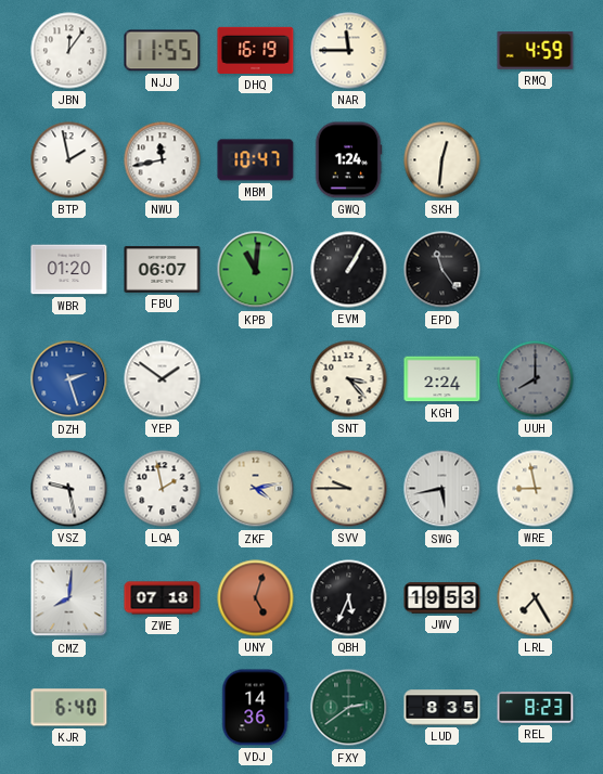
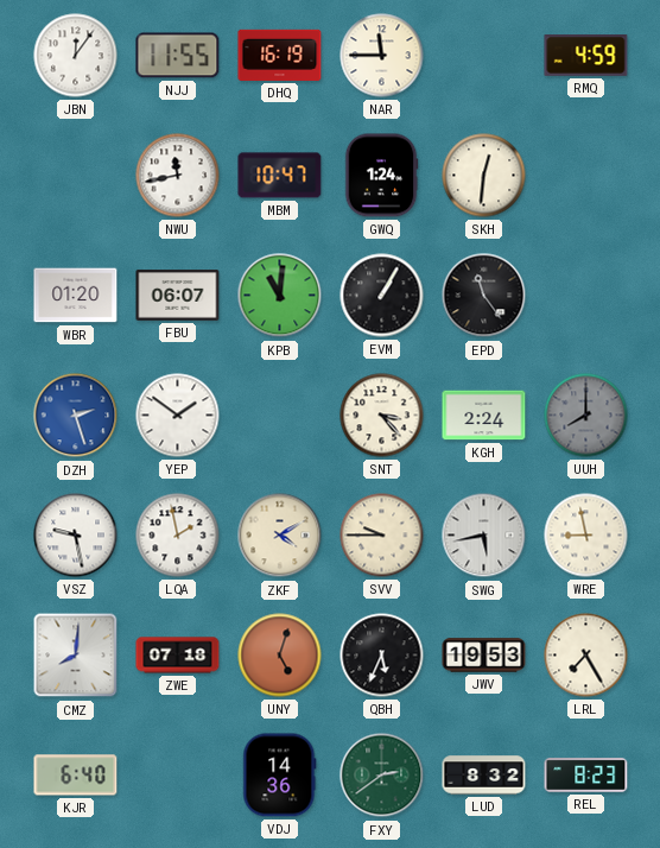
BTP: 1:58 -> none
ZKF: 4:13 -> 4:10
LUD: 8:35 -> 8:32
